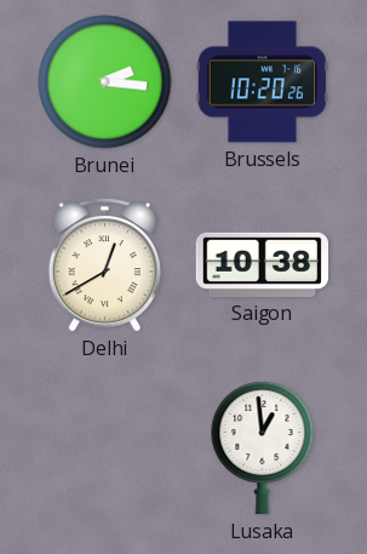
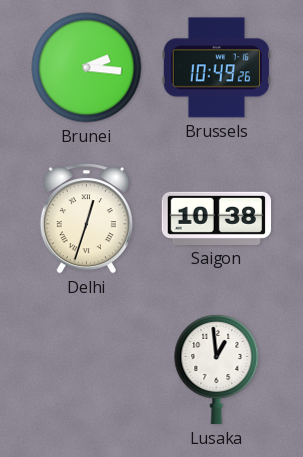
Brussels: 10:20 -> 10:49
Delhi: 12:40 -> 12:33
